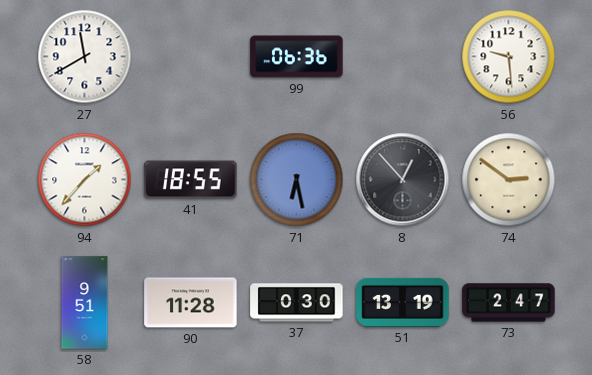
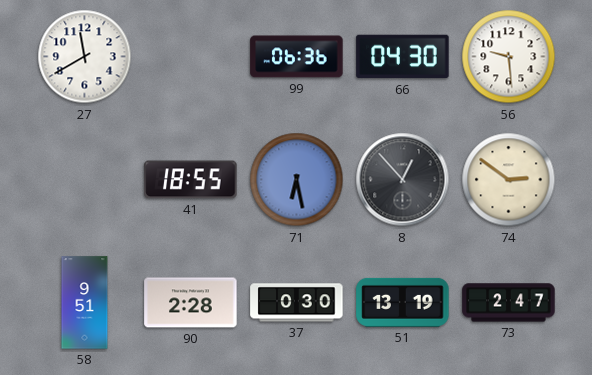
66: none -> 04:30
94: 1:37 -> none
90: 11:28 -> 2:28
